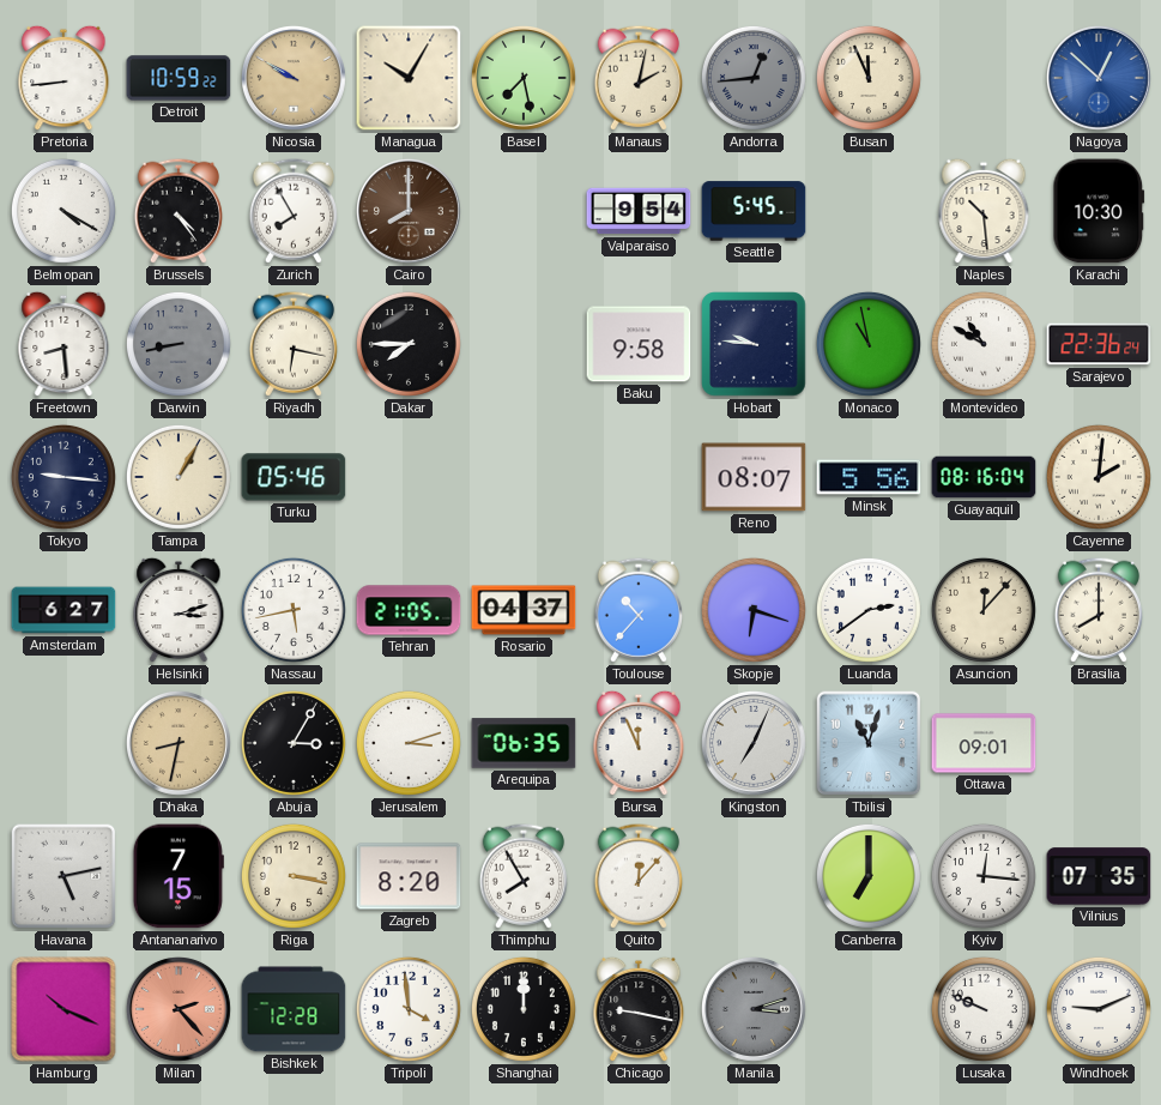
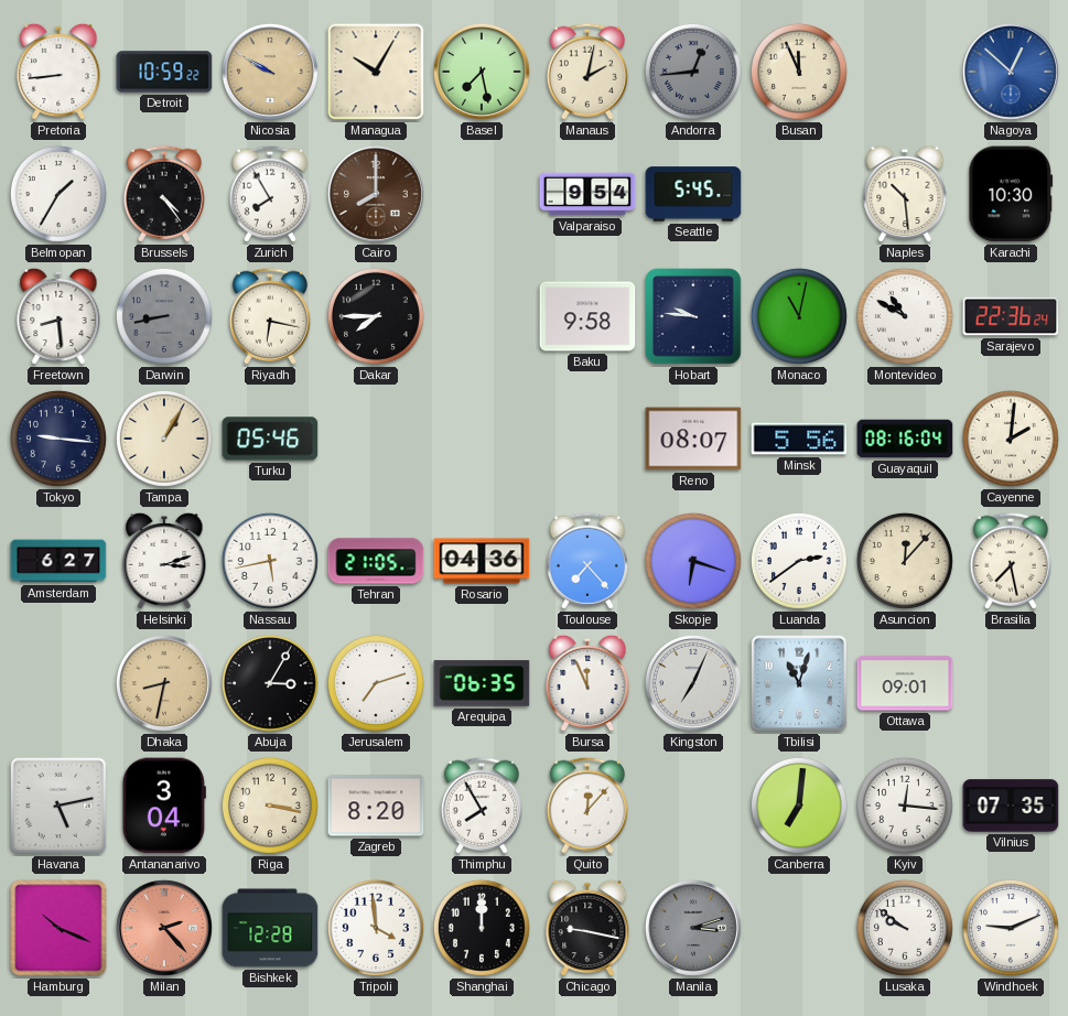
Belmopan: 4:20 -> 1:35
Monaco: 10:58 -> 11:02
Rosario: 04:37 -> 04:36
Toulouse: 10:37 -> 7:23
Brasilia: 8:00 -> 7:28
Jerusalem: 3:12 -> 7:12
Antananarivo: 7:15 -> 3:04
Canberra: 7:00 -> 7:01
Lusaka: 9:49 -> 9:51
